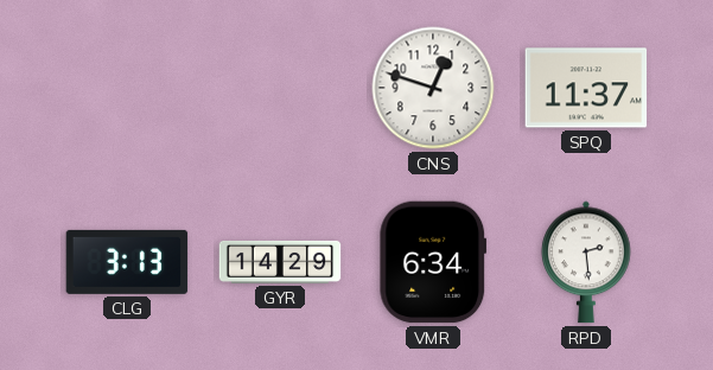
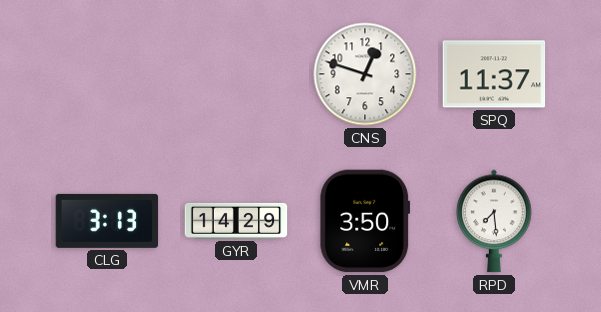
VMR: 6:34 -> 3:50
RPD: 2:29 -> 7:29
